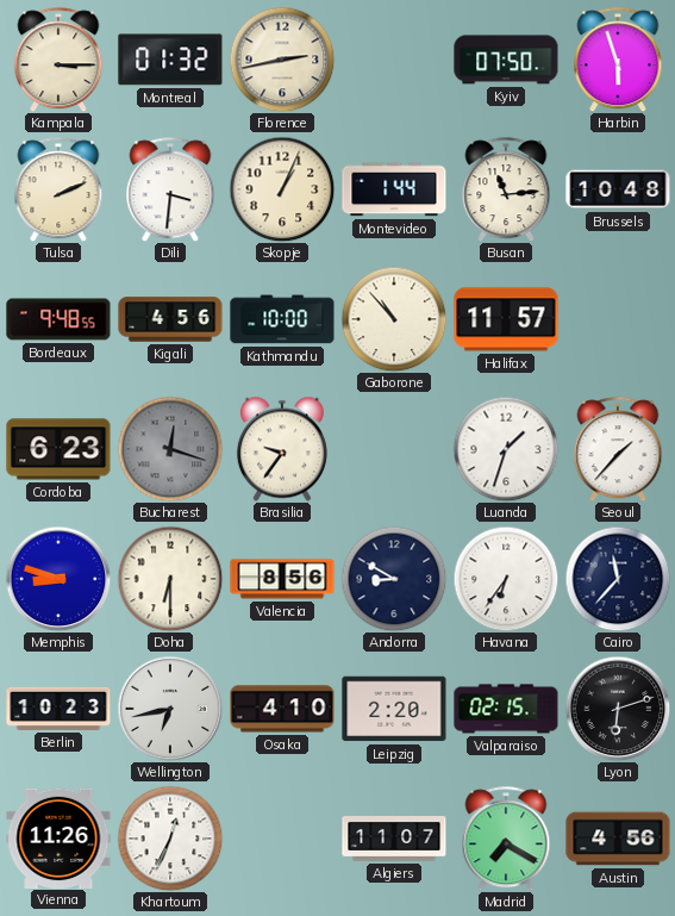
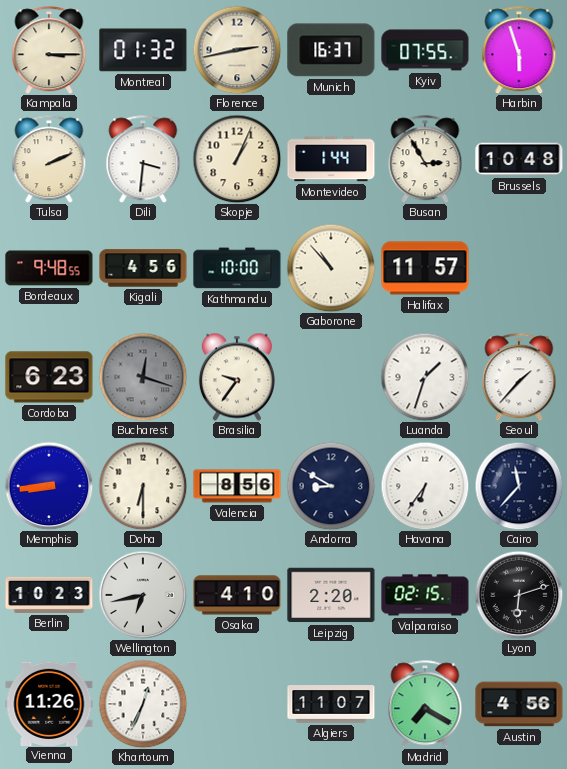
Munich: none -> 16:37
Kyiv: 07:50 -> 07:55
Busan: 11:14 -> 2:55
Memphis: 8:48 -> 8:44
